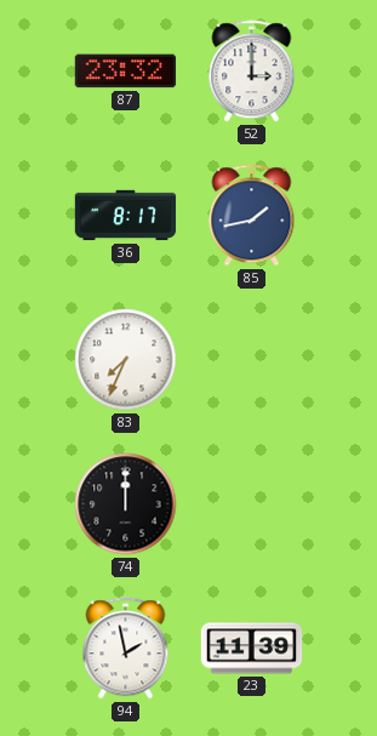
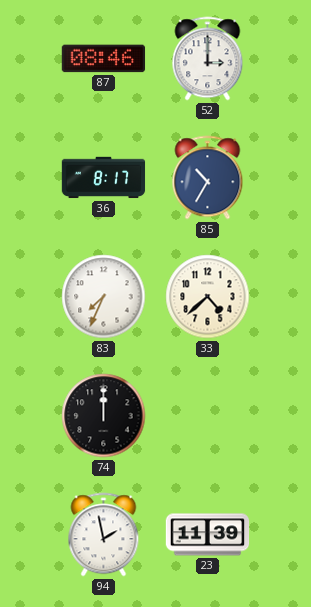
87: 23:32 -> 08:46
85: 1:43 -> 10:35
33: none -> 4:38
